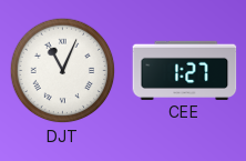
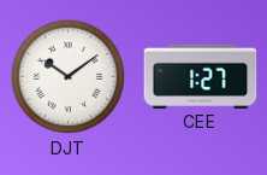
DJT: 11:04 -> 10:09
